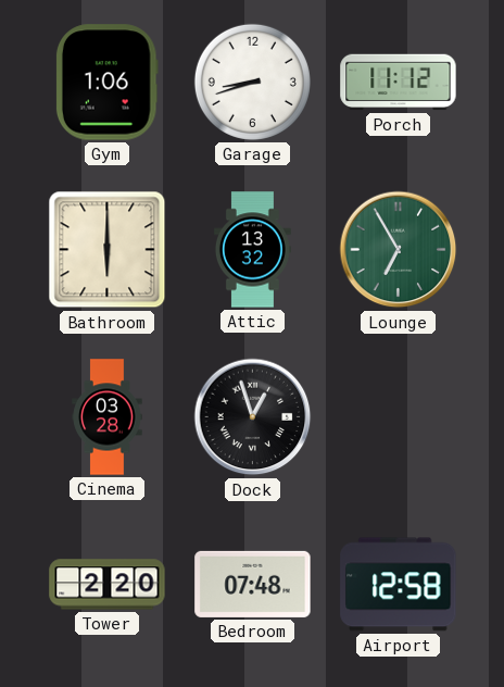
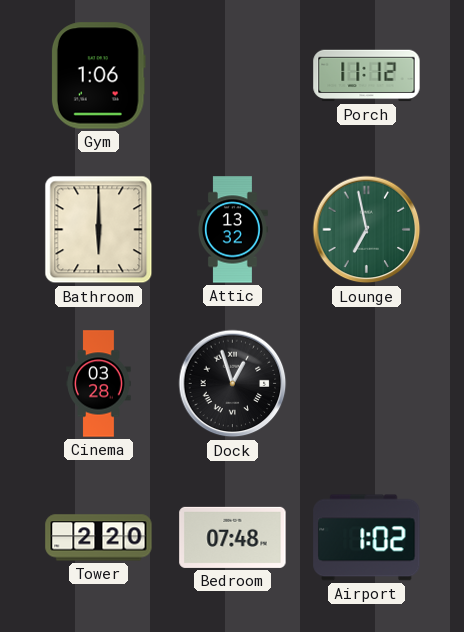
Garage: 8:42 -> none
Lounge: 6:55 -> 6:58
Airport: 12:58 -> 1:02
